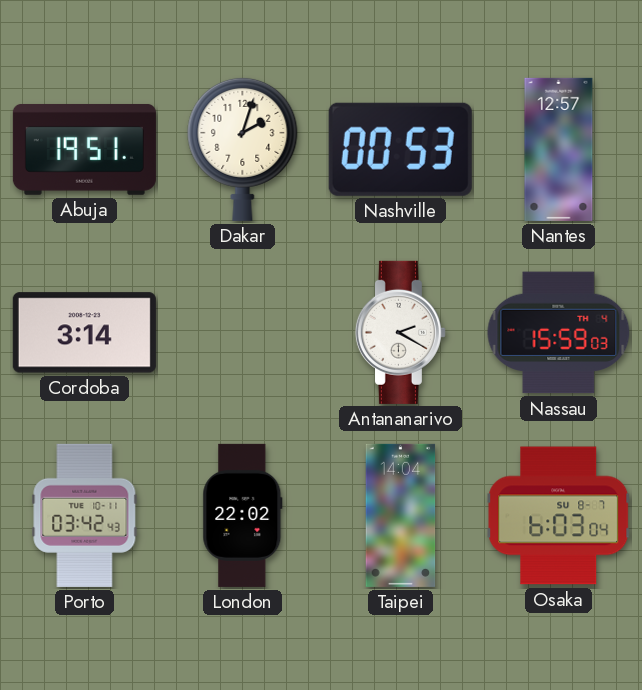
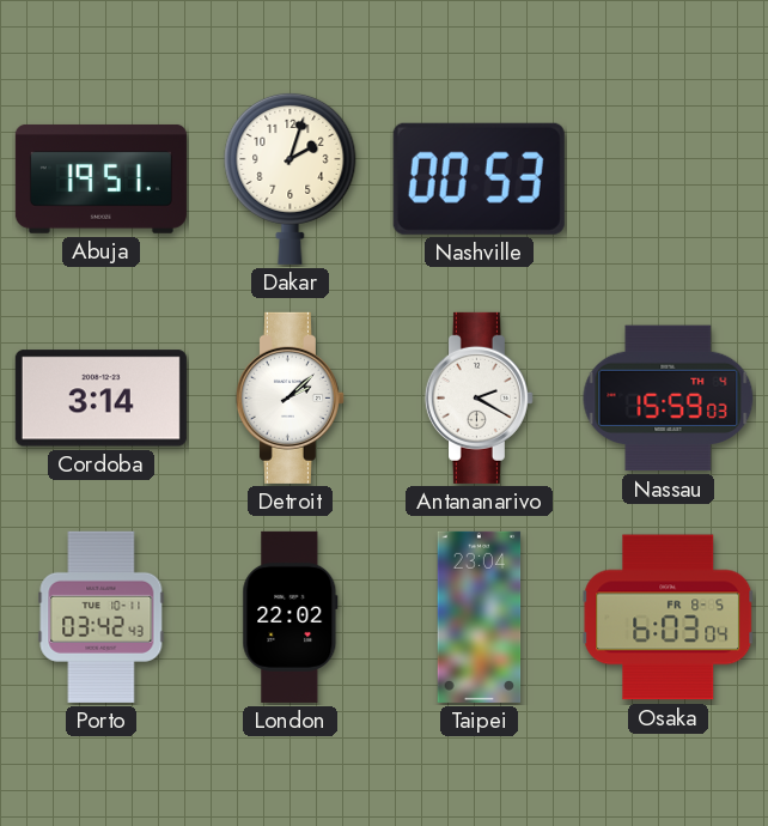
Nantes: 12:57 -> none
Detroit: none -> 2:08
Taipei: 14:04 -> 23:04
Osaka date: SU 8-7 -> FR 8-5
